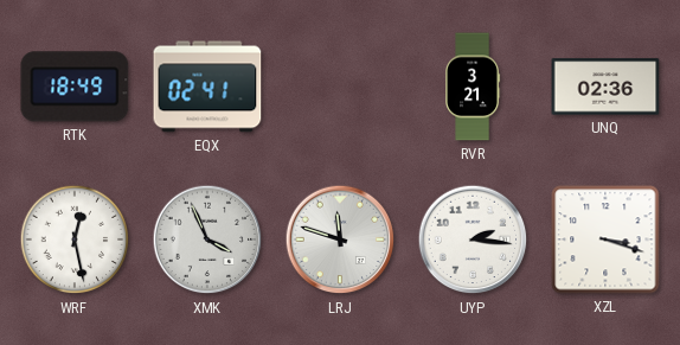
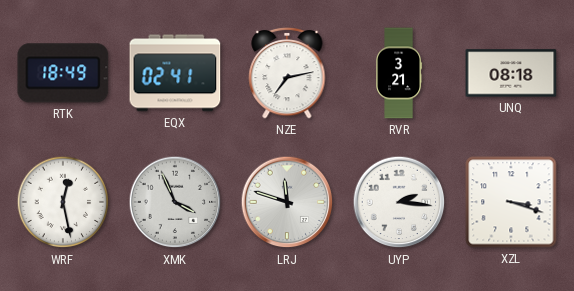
NZE: none -> 7:13
UNQ: 02:36 -> 08:18
